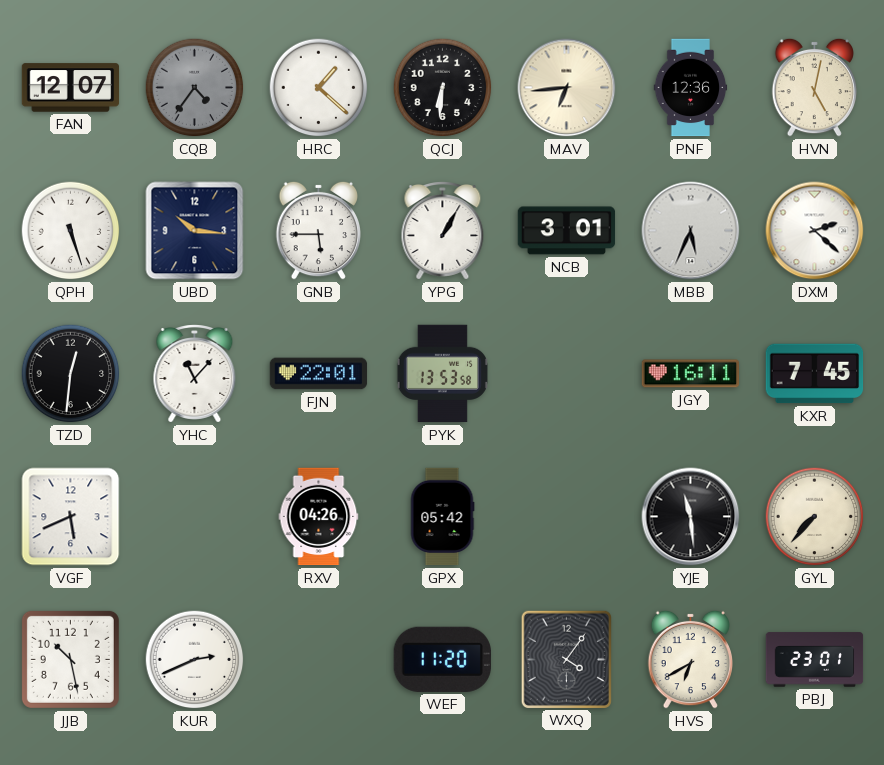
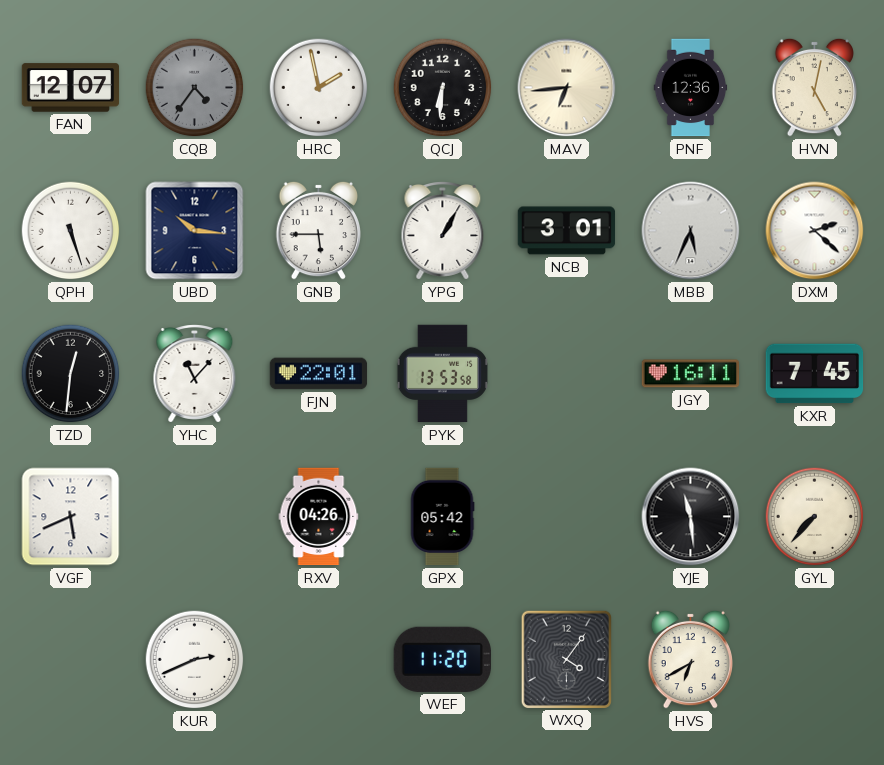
HRC: 1:22 -> 1:58
JJB: 10:28 -> none
PBJ: 23:01 -> none
